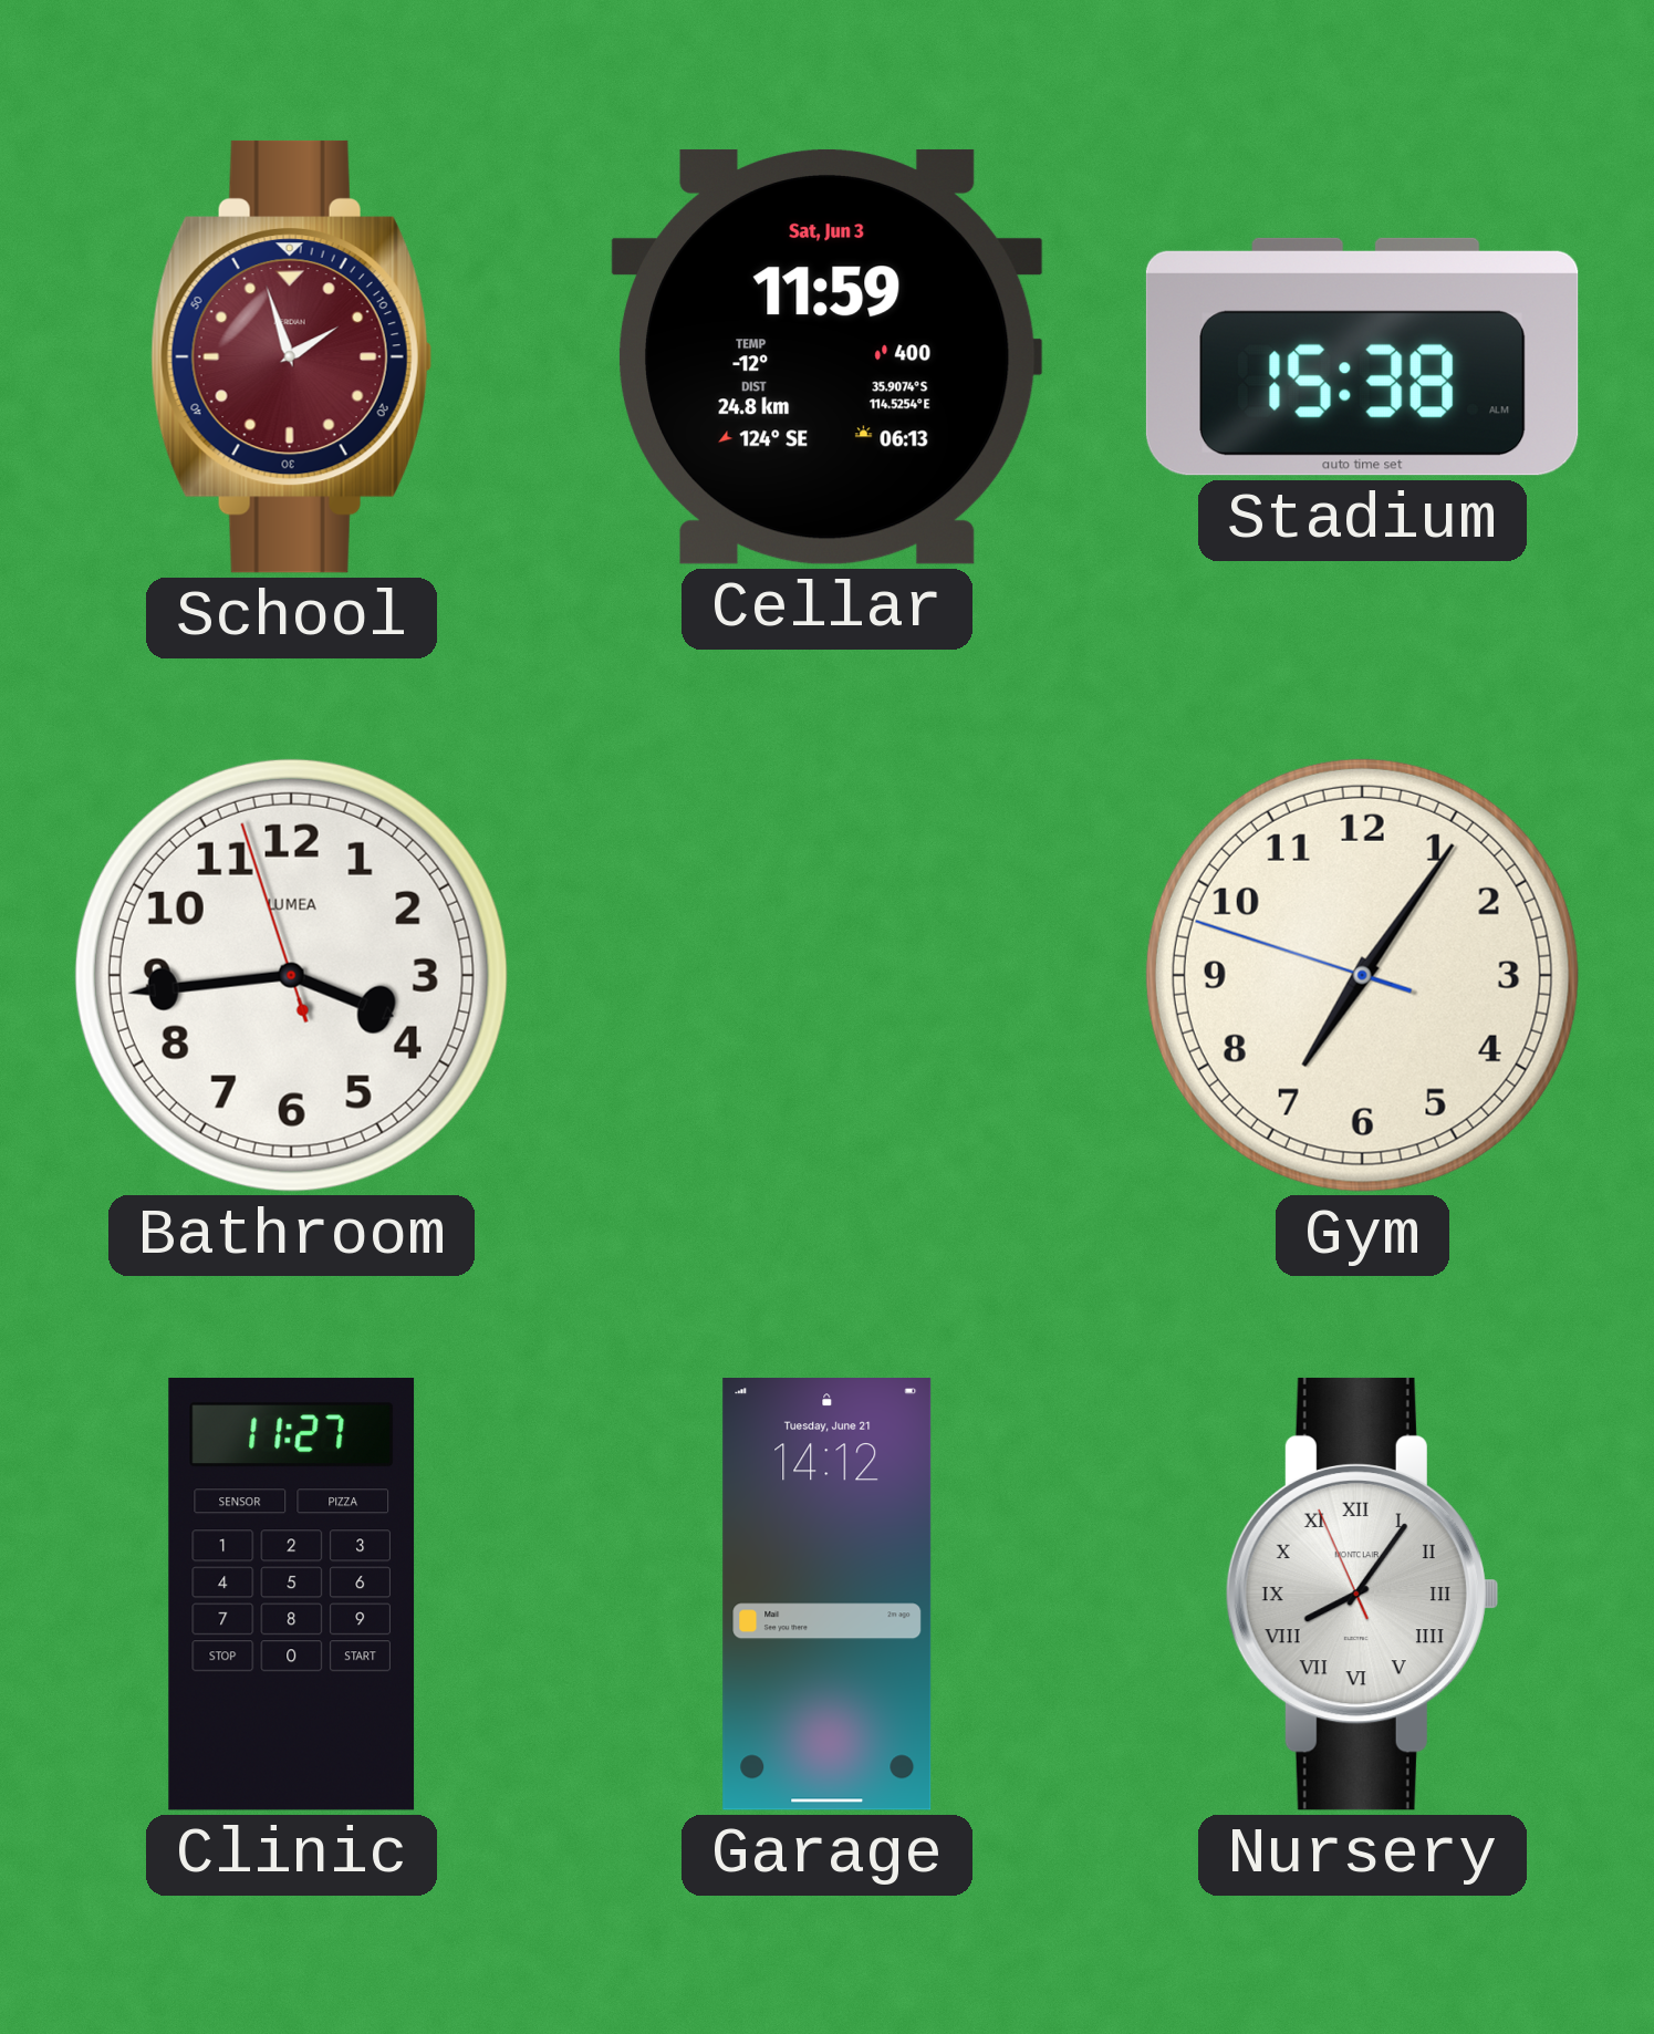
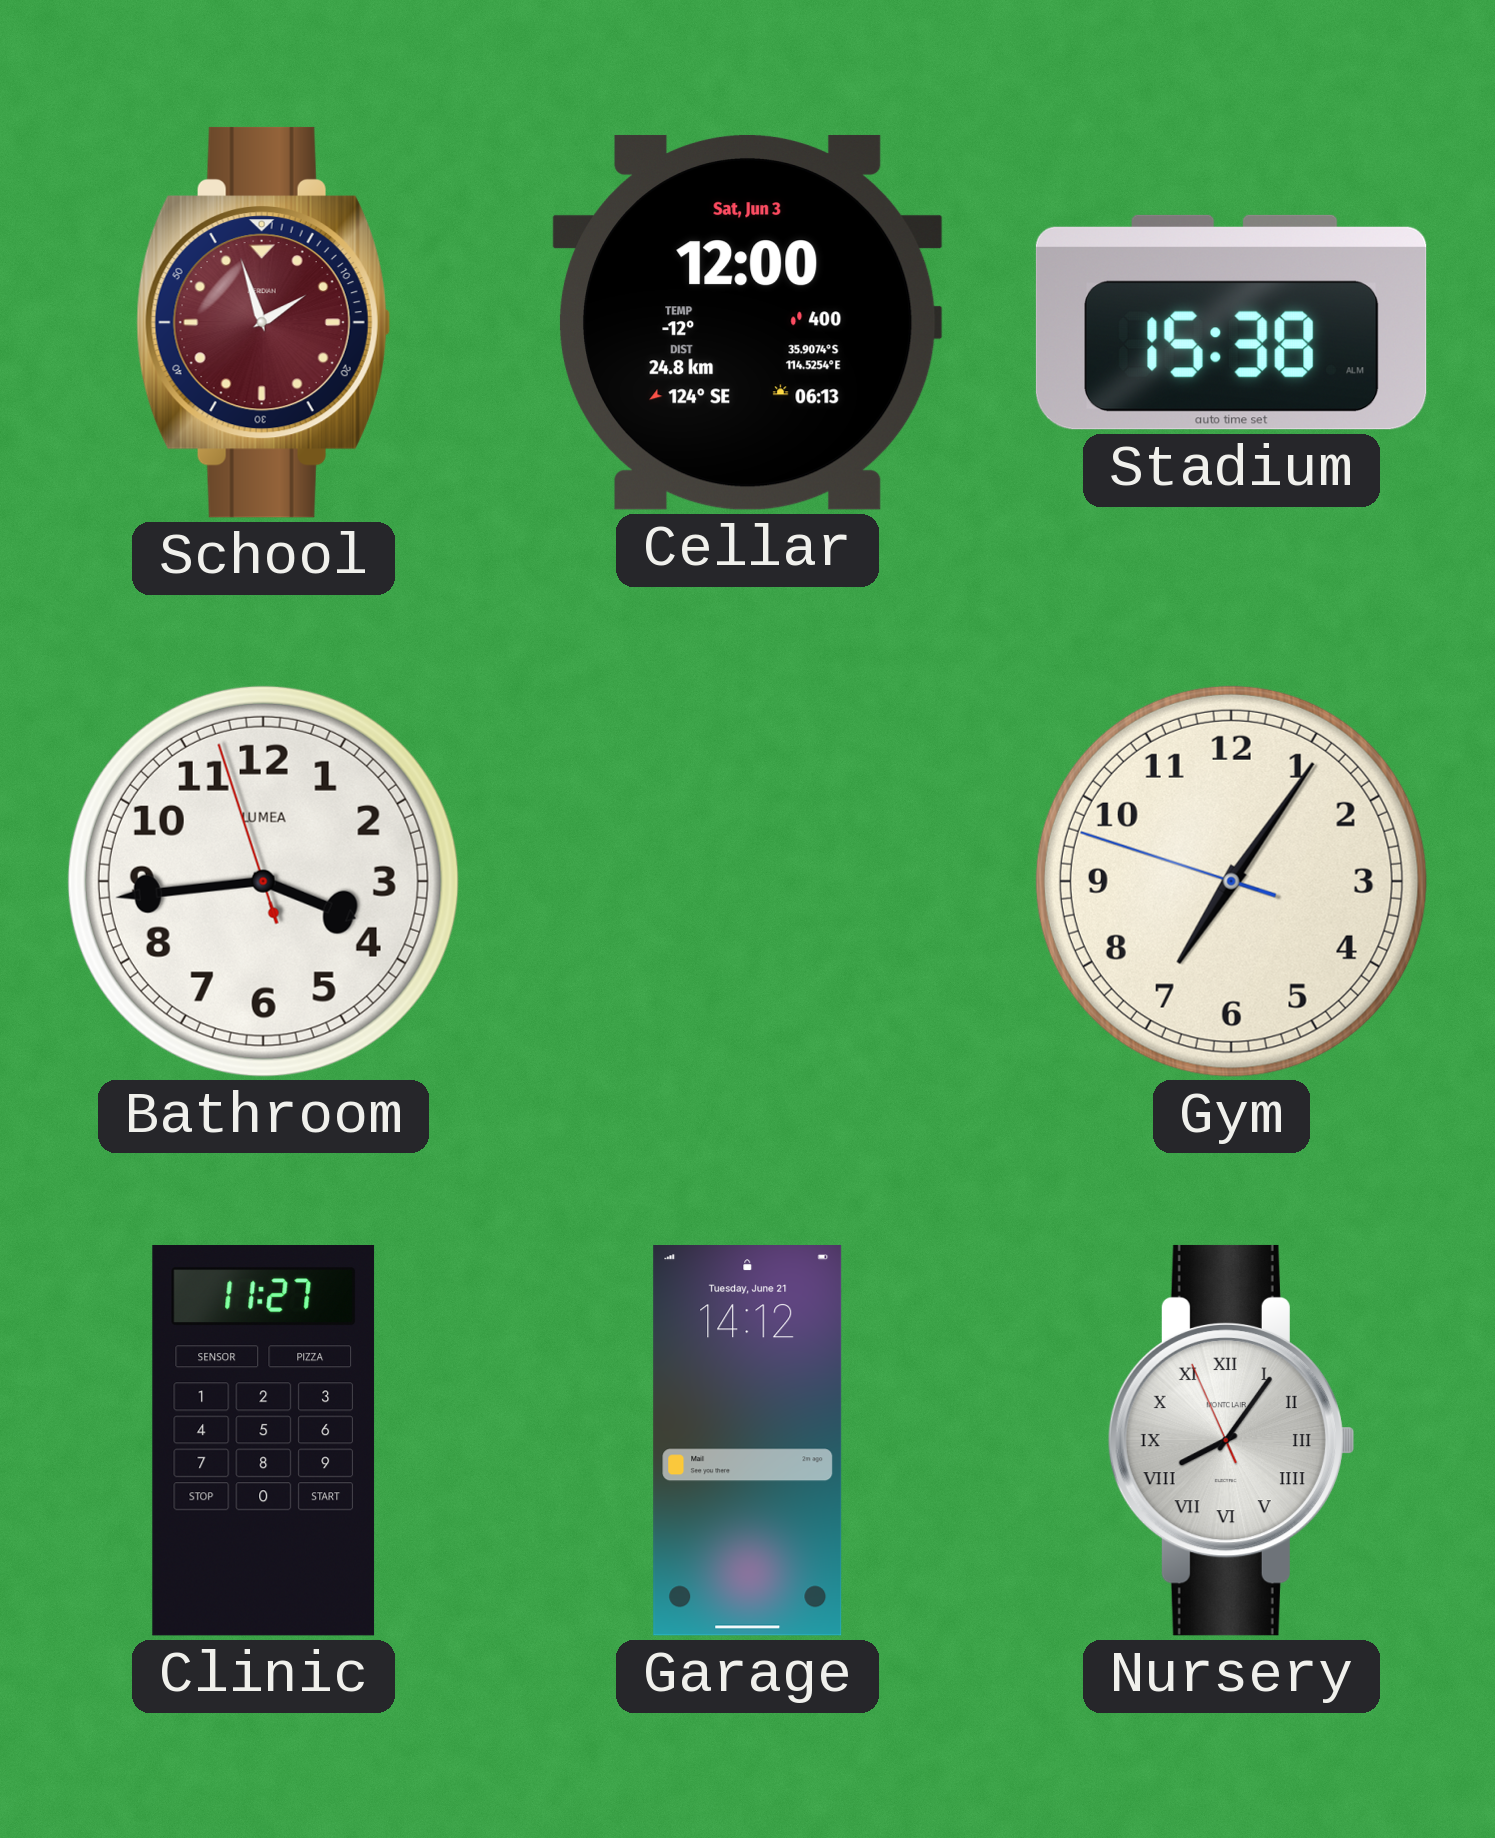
Cellar: 11:59 -> 12:00
